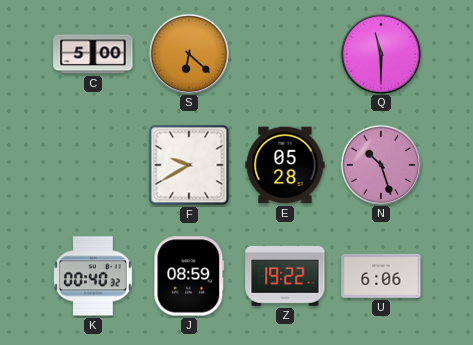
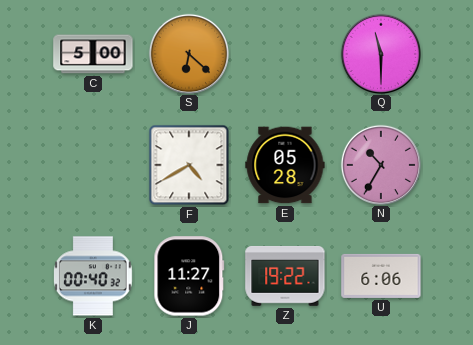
F: 9:40 -> 4:40
N: 10:27 -> 10:35
J: 08:59 -> 11:27
